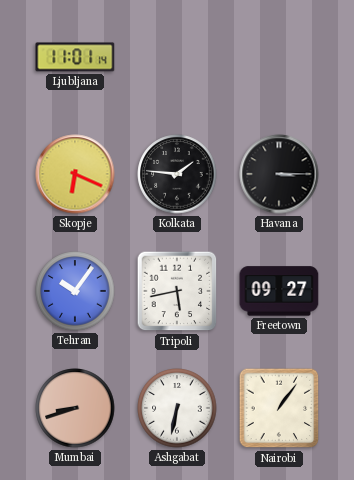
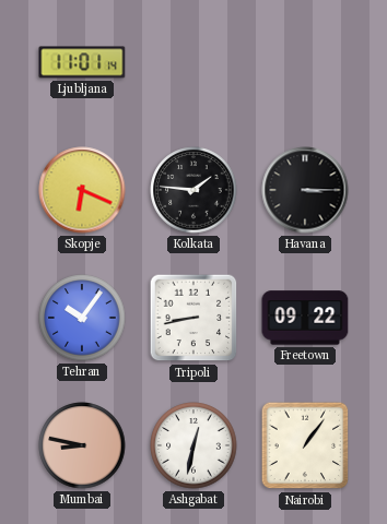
Tripoli: 5:43 -> 8:43
Freetown: 09:27 -> 09:22
Mumbai: 8:42 -> 8:47
Ashgabat: 6:32 -> 12:32
